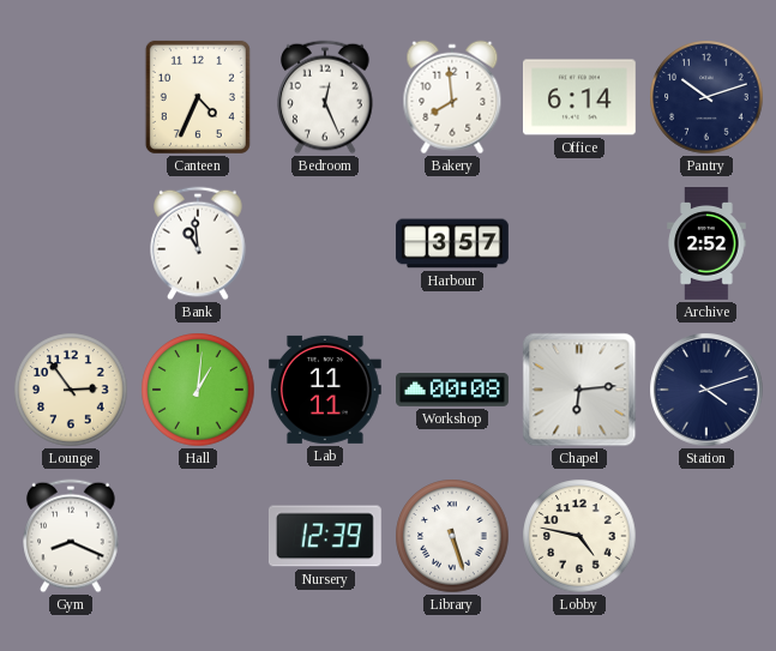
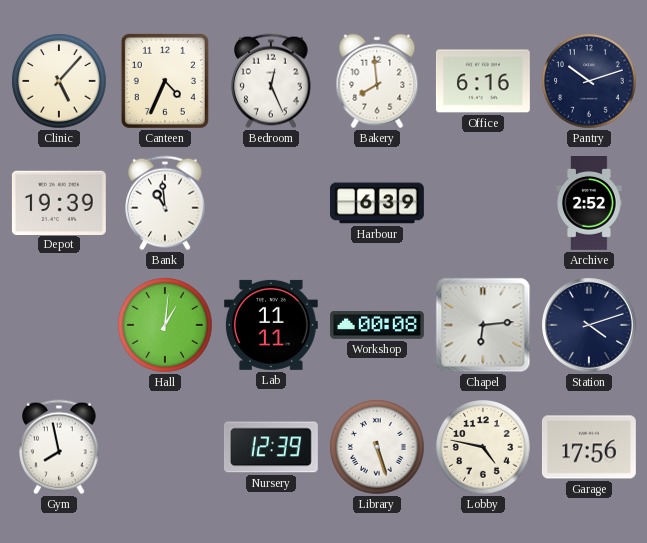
Clinic: none -> 5:07
Office: 6:14 -> 6:16
Depot: none -> 19:39
Harbour: 3:57 -> 6:39
Lounge: 2:54 -> none
Gym: 8:19 -> 7:58
Garage: none -> 17:56
